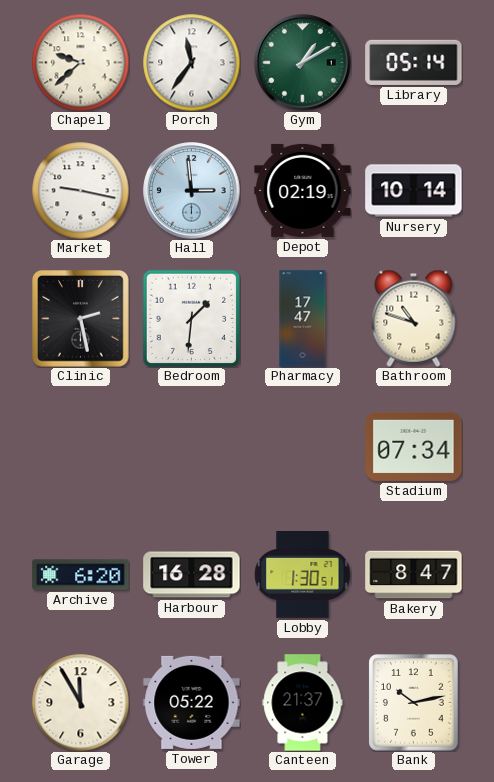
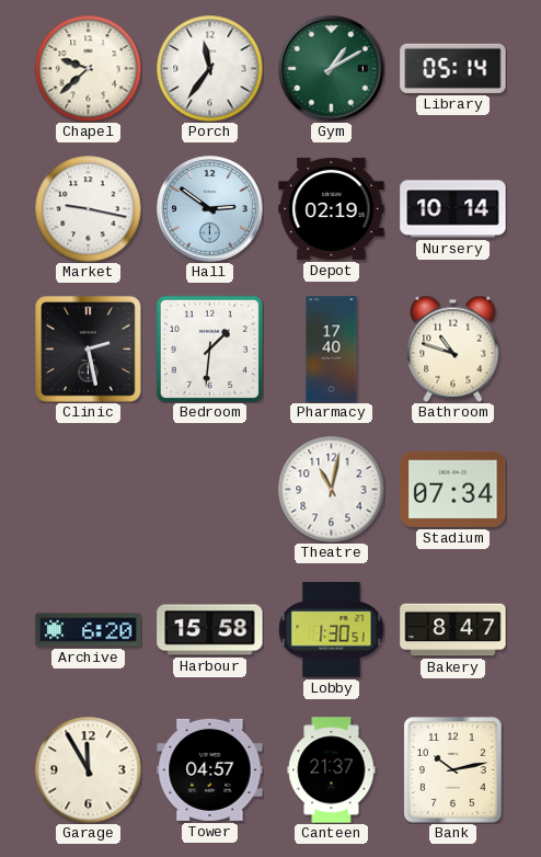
Hall: 2:59 -> 2:51
Pharmacy: 17:47 -> 17:40
Theatre: none -> 11:02
Harbour: 16:28 -> 15:58
Tower: 05:22 -> 04:57
